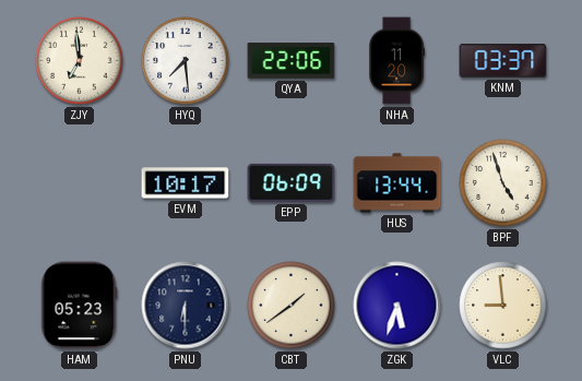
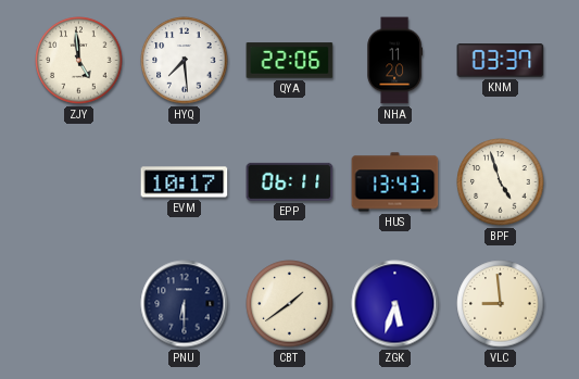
ZJY: 6:59 -> 4:59
EPP: 06:09 -> 06:11
HUS: 13:44 -> 13:43
HAM: 05:23 -> none
